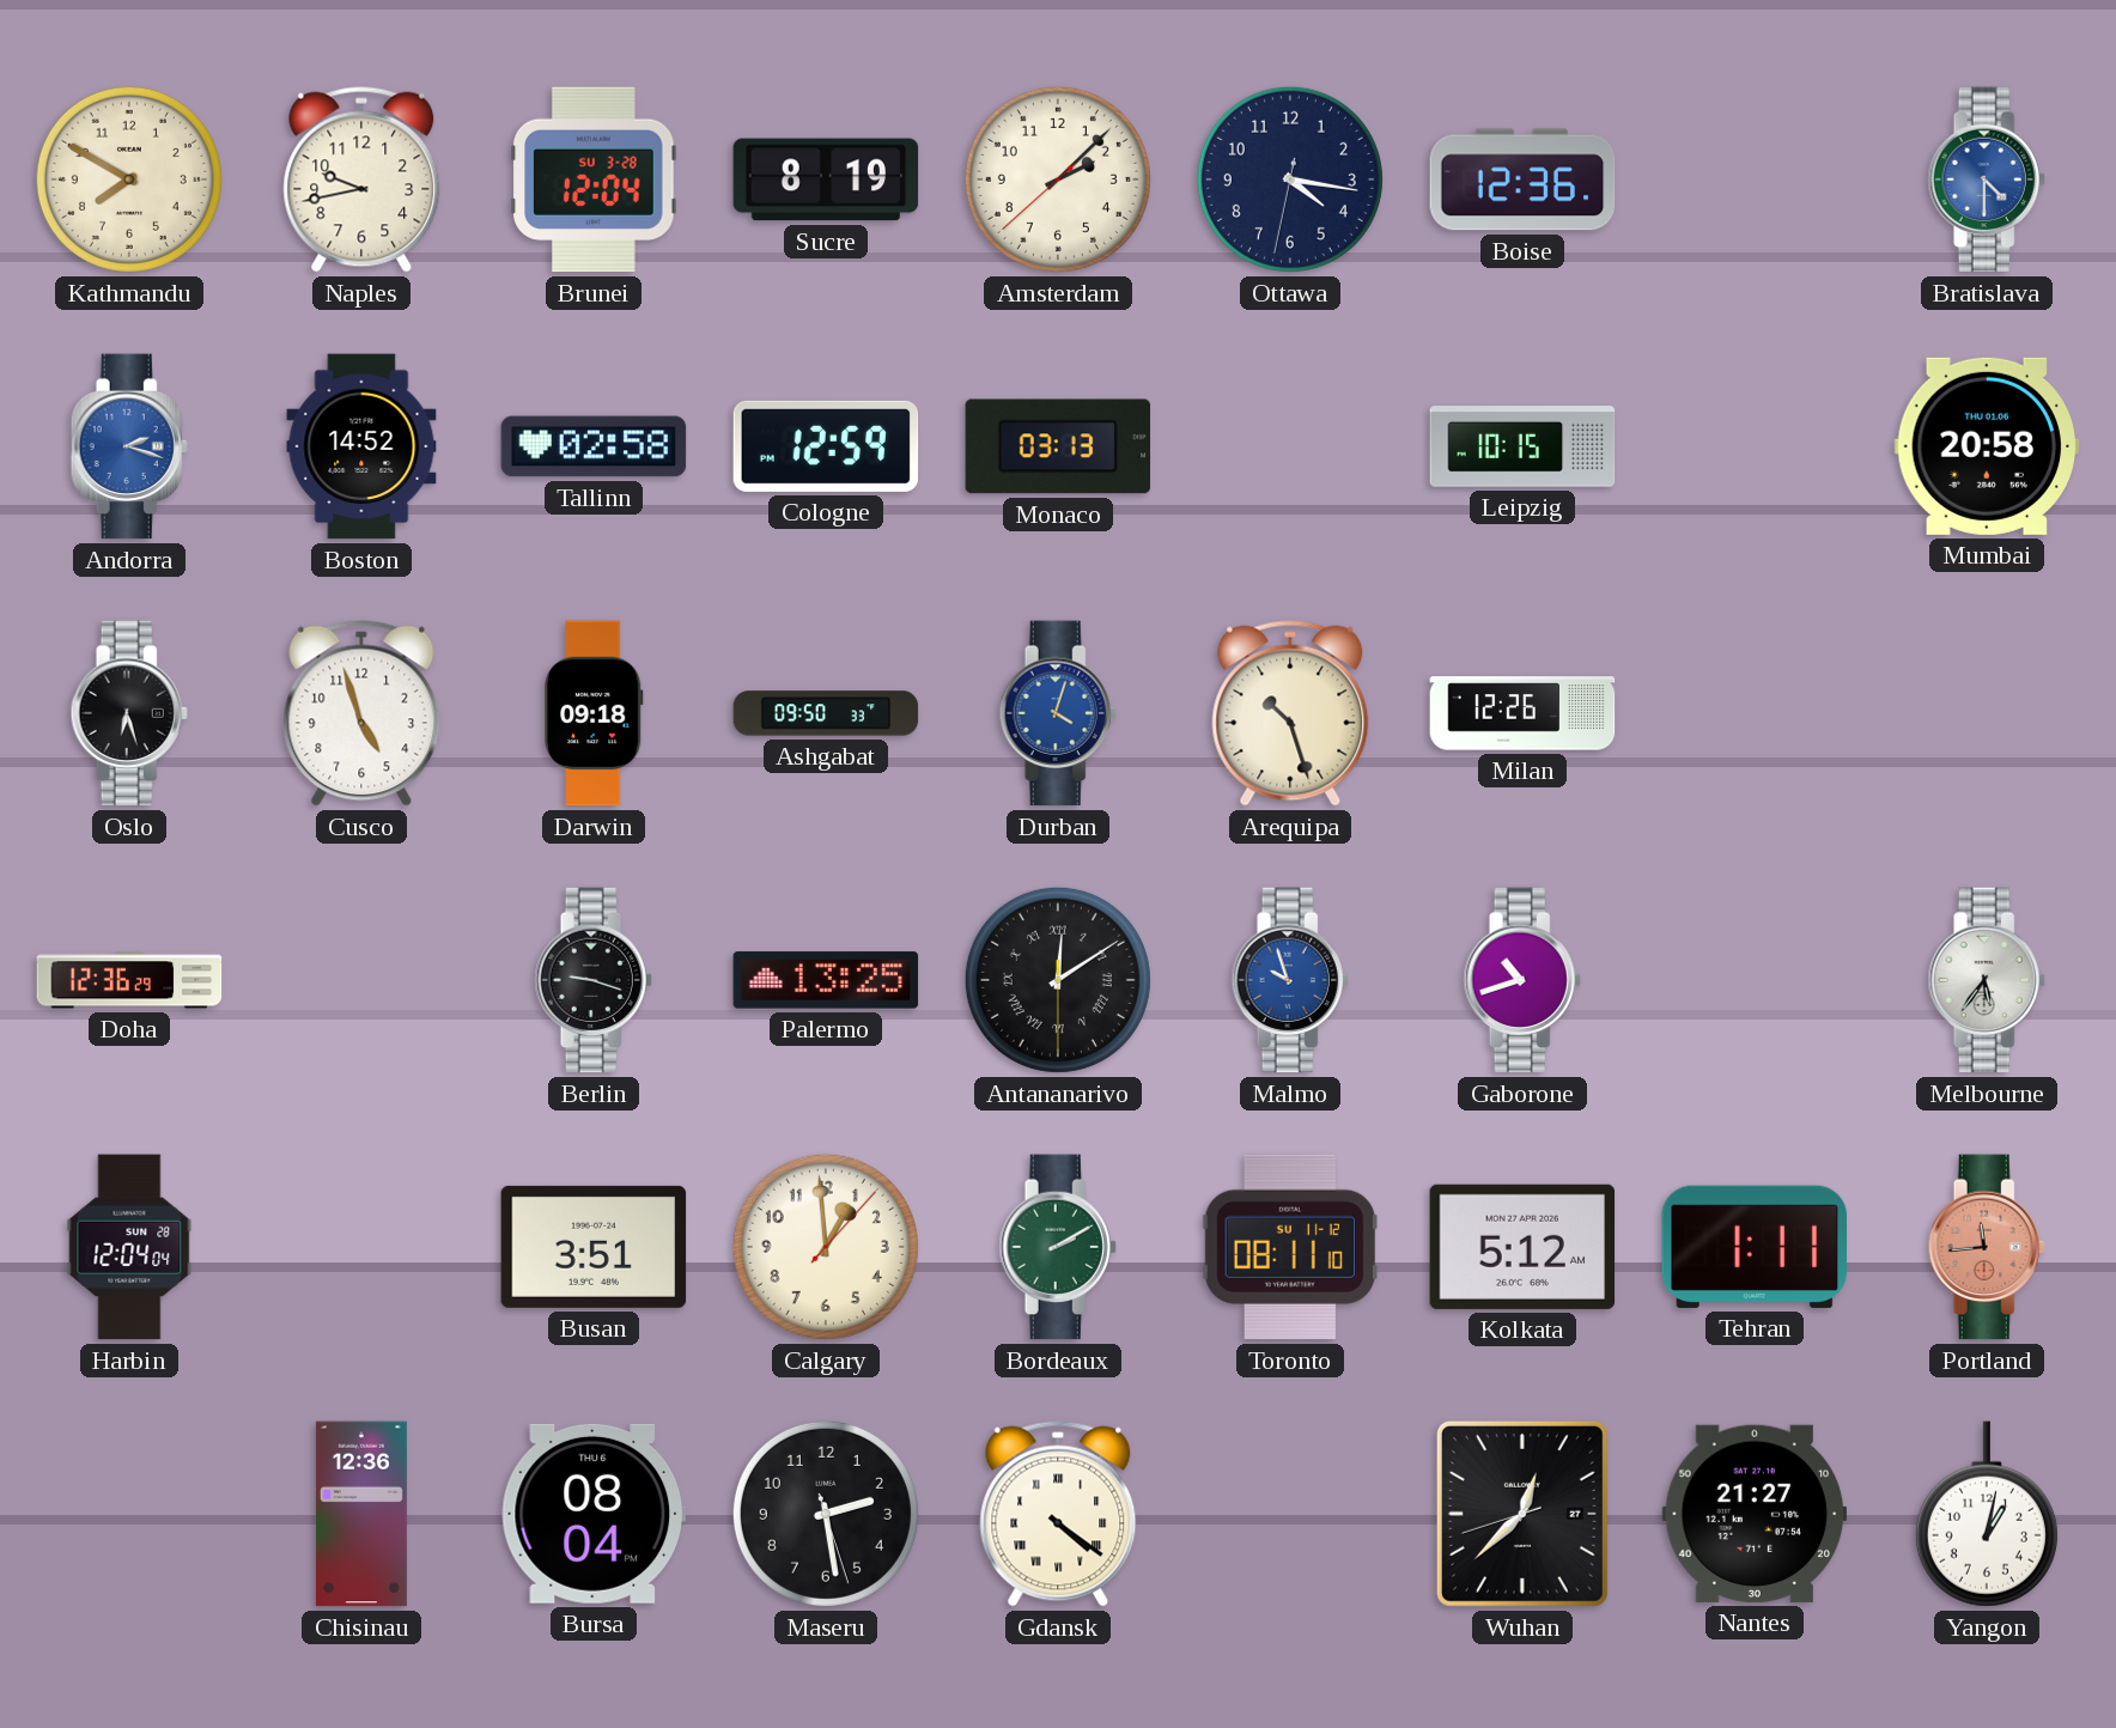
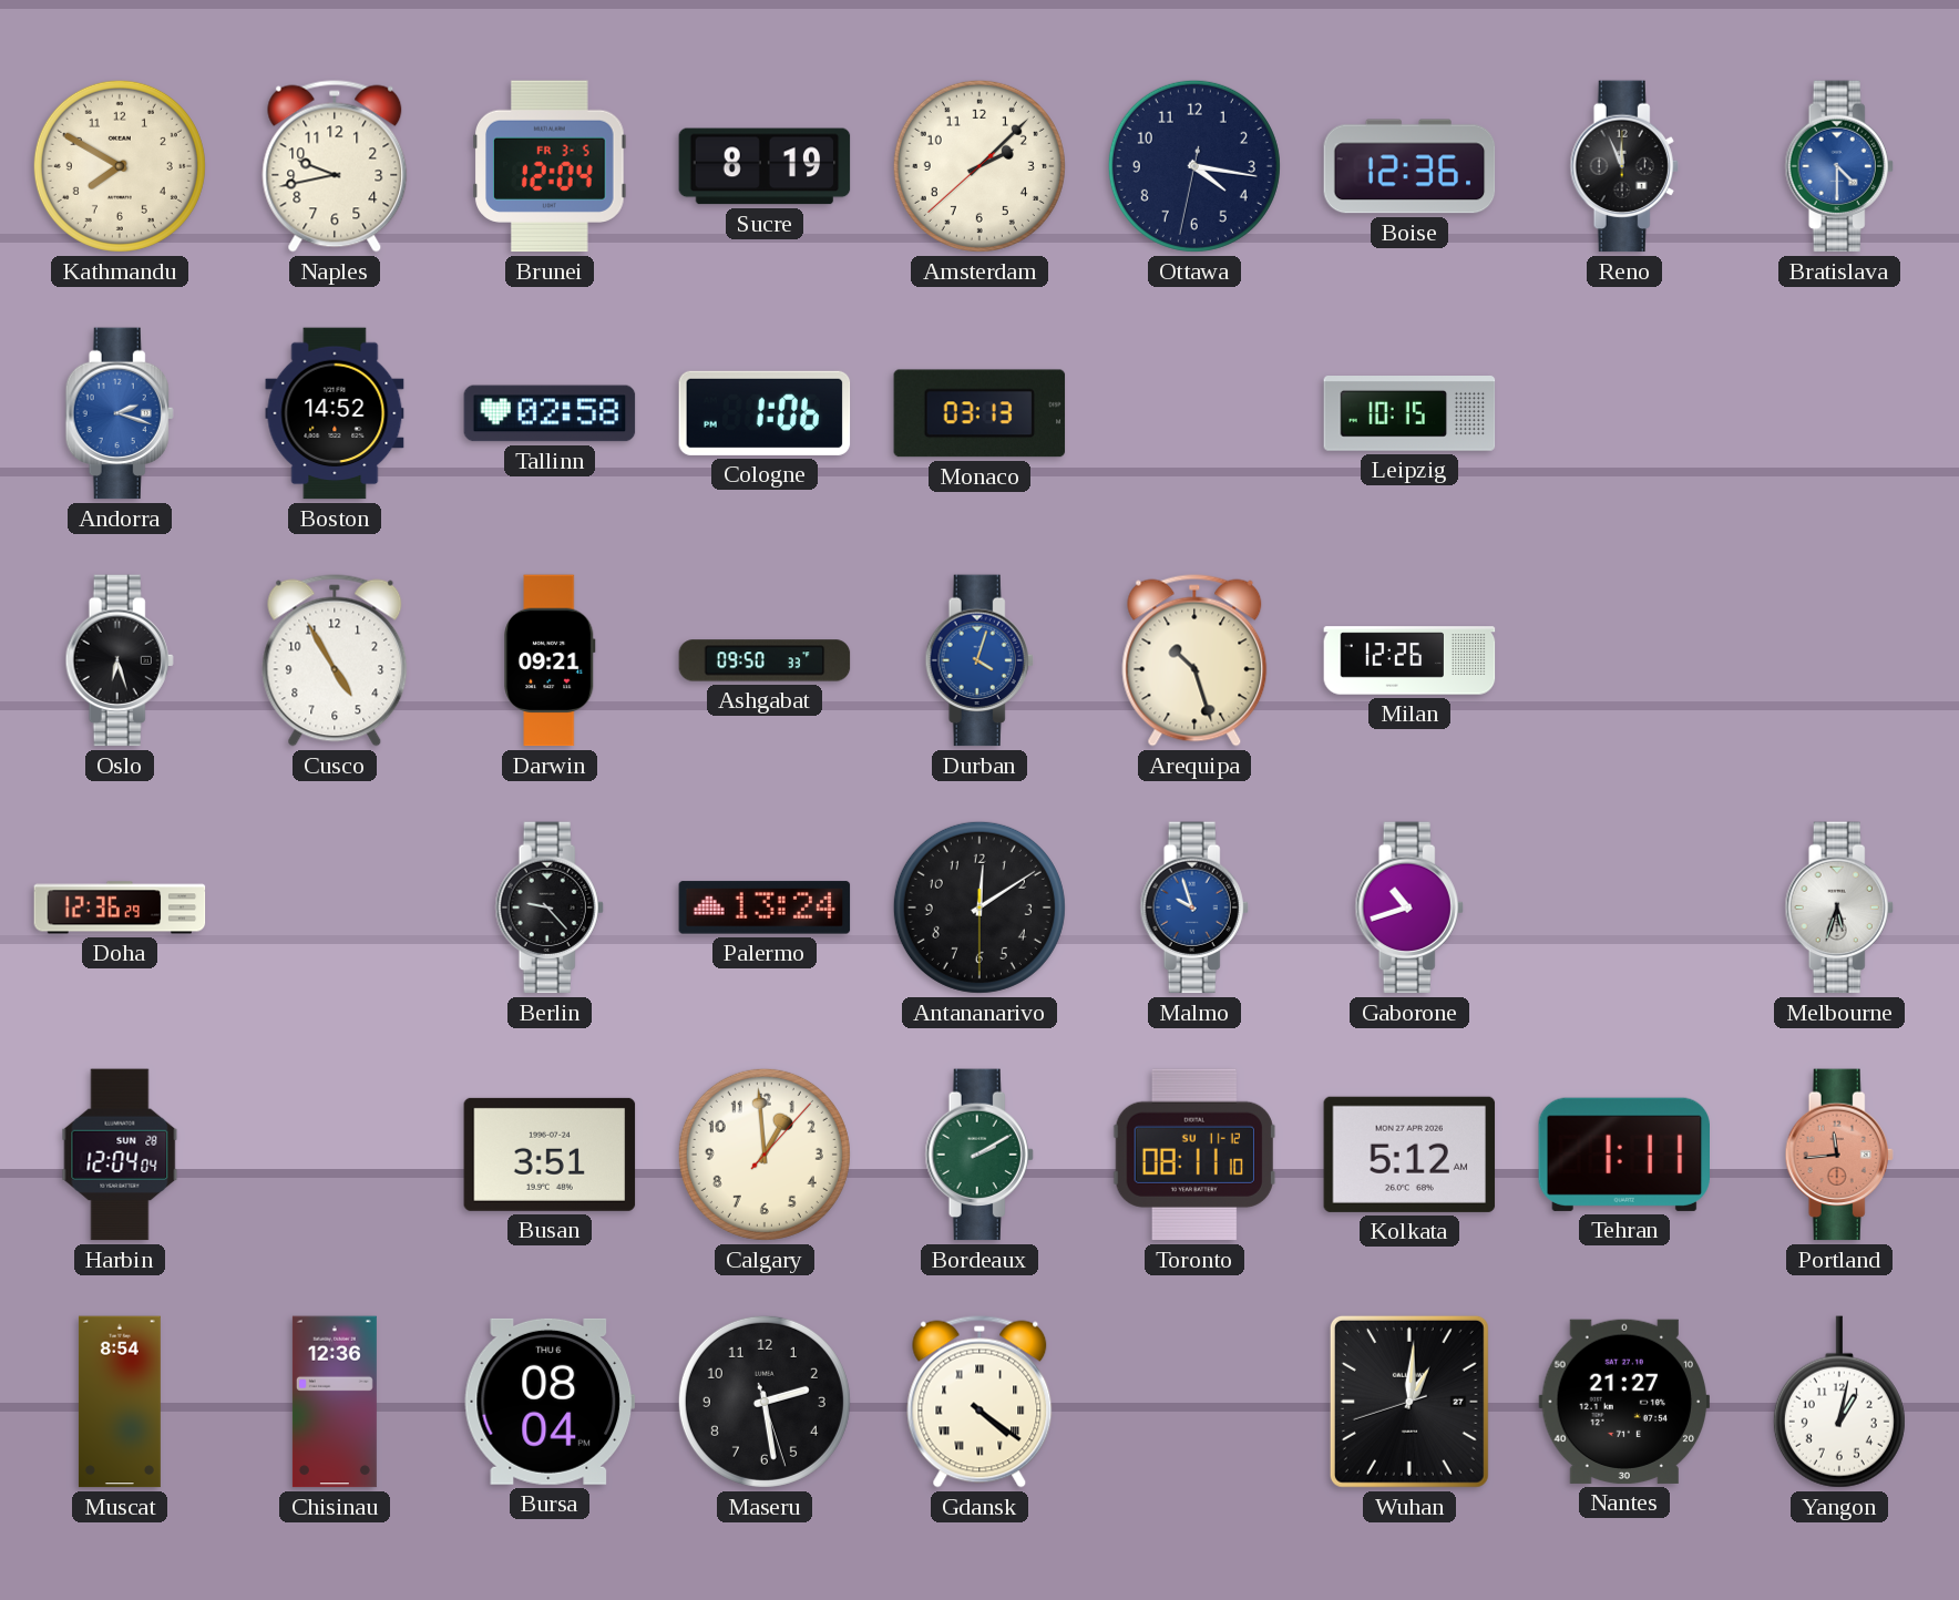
Brunei date: SU 3-28 -> FR 3-5
Reno: none -> 11:56
Cologne: 12:59 -> 1:06
Mumbai: 20:58 -> none
Cusco: 4:57 -> 4:55
Darwin: 09:18 -> 09:21
Berlin: 9:18 -> 9:23
Palermo: 13:25 -> 13:24
Antananarivo numerals: Roman -> Arabic
Melbourne: 5:36 -> 5:33
Muscat: none -> 8:54
Wuhan: 12:37 -> 1:00
